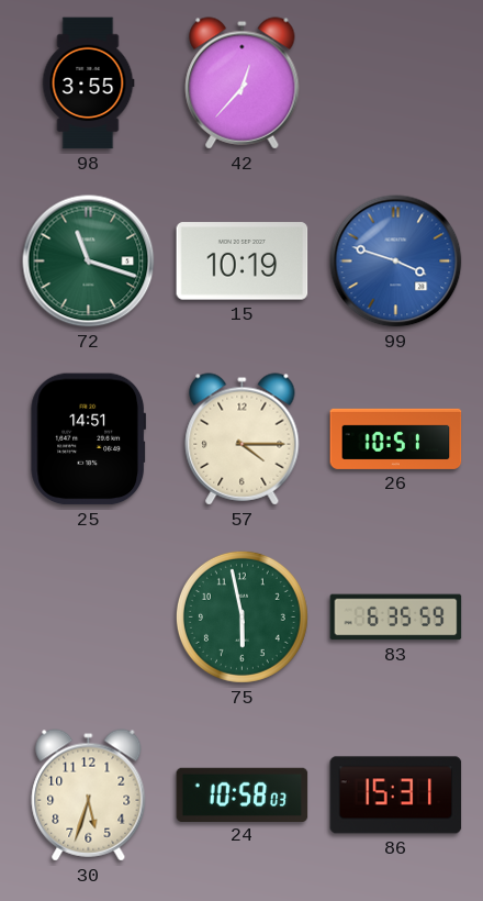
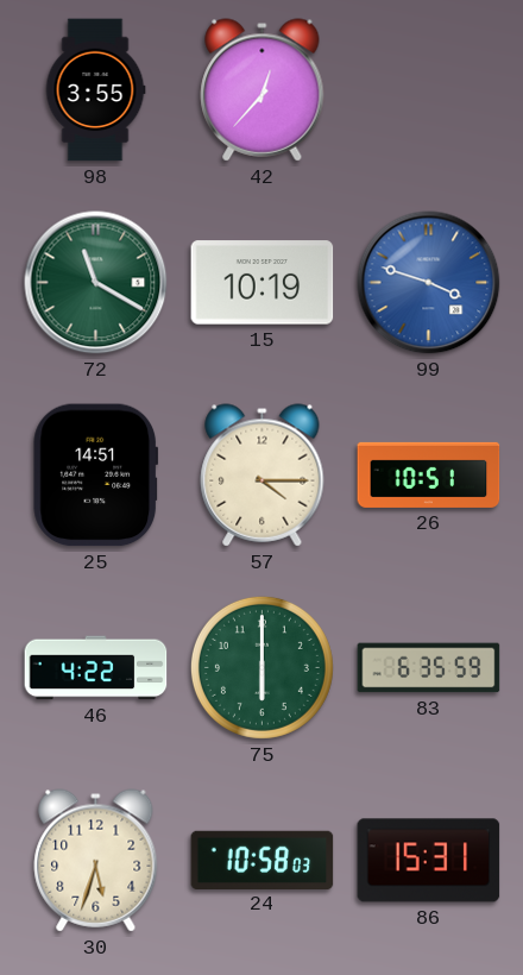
72: 11:18 -> 11:20
46: none -> 4:22
75: 5:58 -> 6:00
